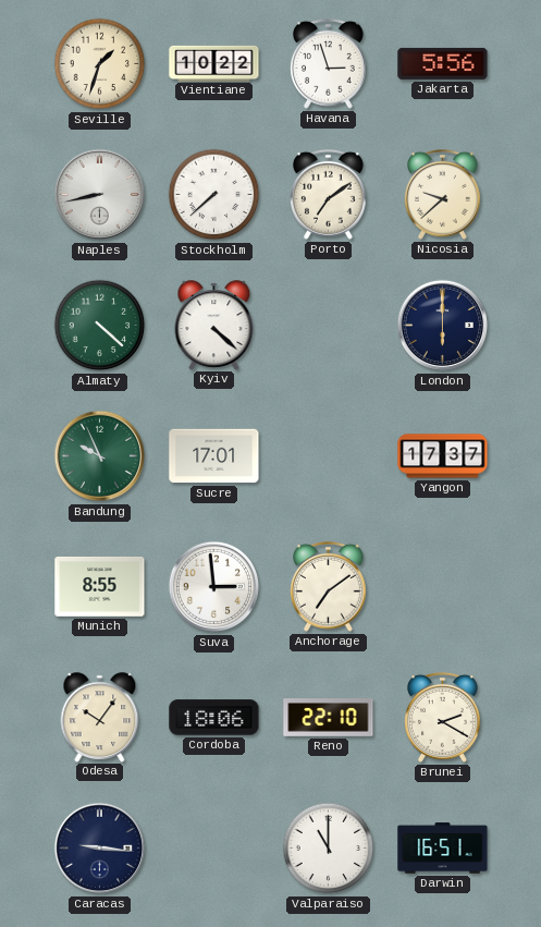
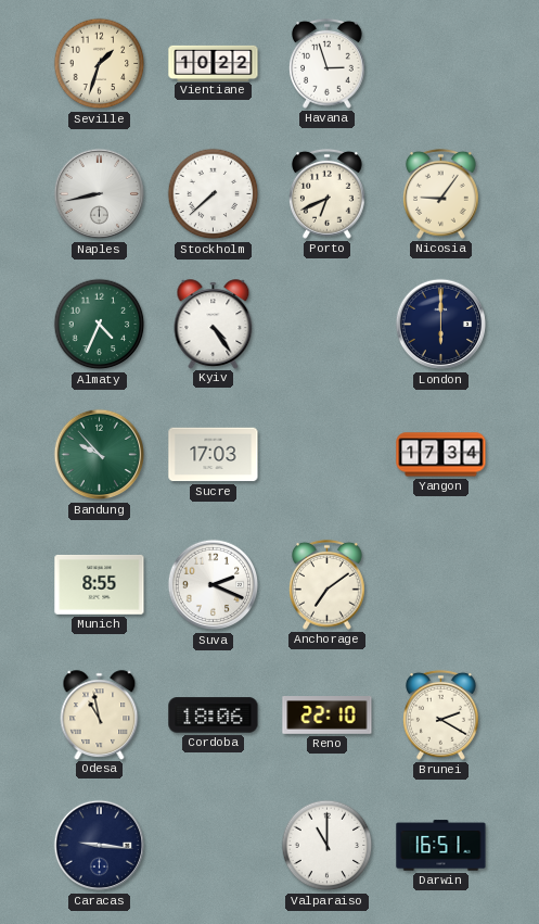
Jakarta: 5:56 -> none
Porto: 7:09 -> 6:41
Nicosia: 9:38 -> 9:06
Almaty: 4:22 -> 4:34
Kyiv: 4:22 -> 4:24
Bandung: 9:56 -> 9:53
Sucre: 17:01 -> 17:03
Yangon: 17:37 -> 17:34
Suva: 2:59 -> 2:19
Odesa: 10:06 -> 10:58
